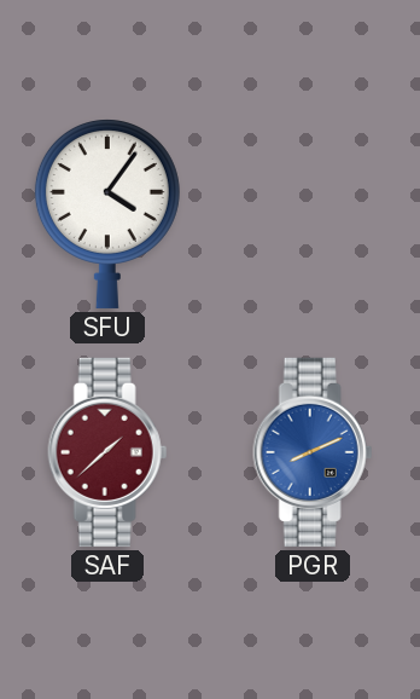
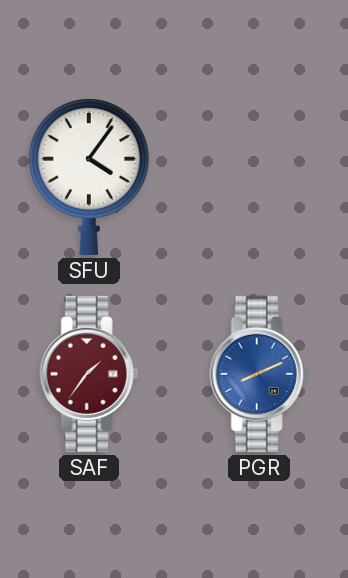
SAF: 1:38 -> 1:36
